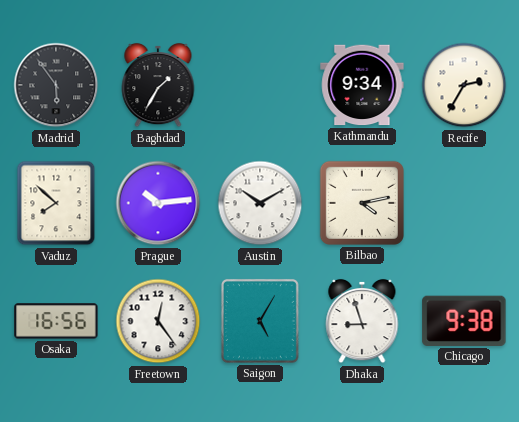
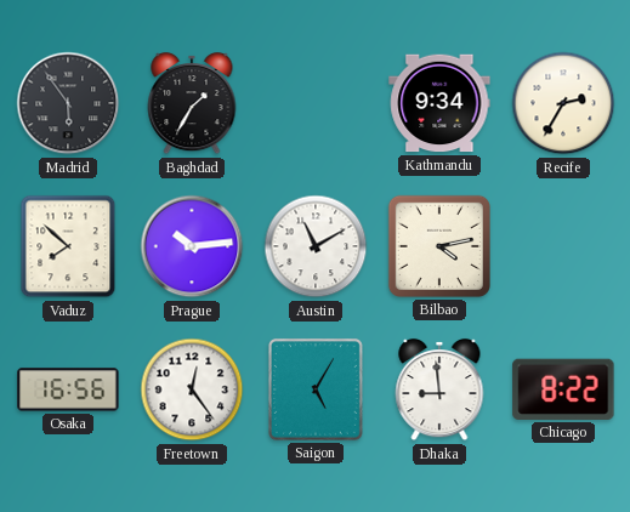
Austin: 10:10 -> 11:10
Dhaka: 8:57 -> 8:59
Chicago: 9:38 -> 8:22
